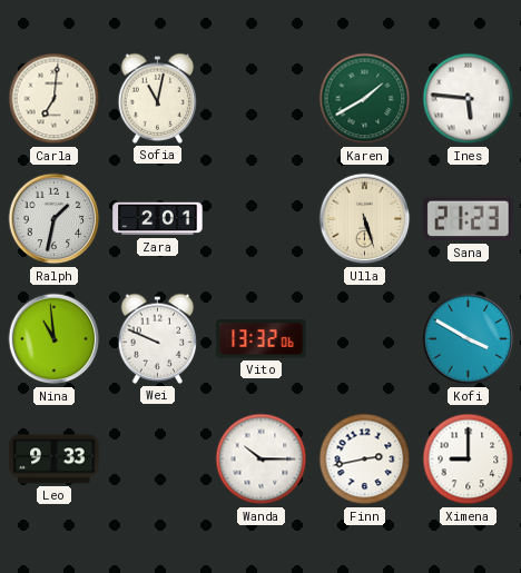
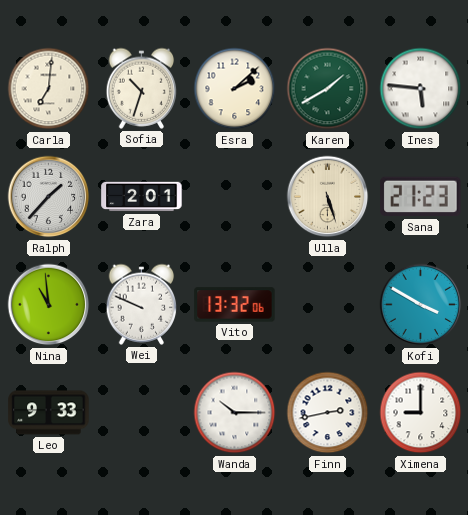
Sofia: 11:02 -> 10:33
Esra: none -> 2:08
Ralph: 1:32 -> 1:37
